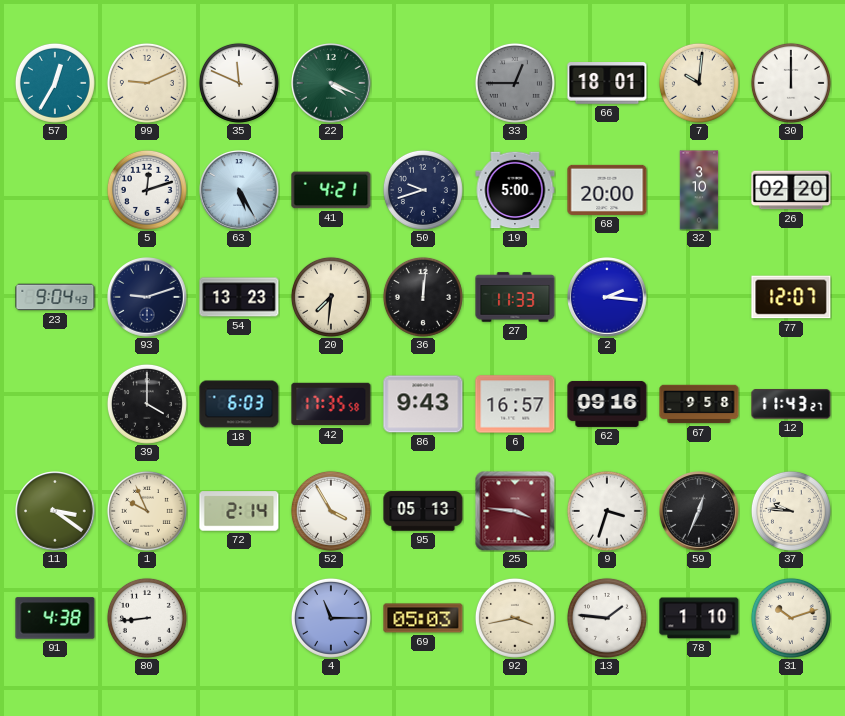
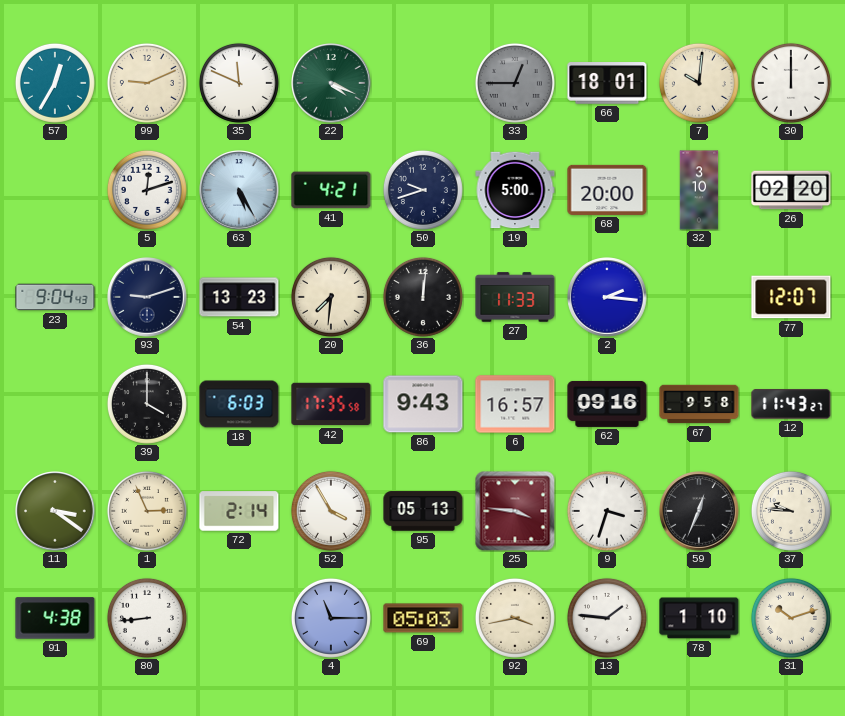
1: 9:56 -> 2:56
